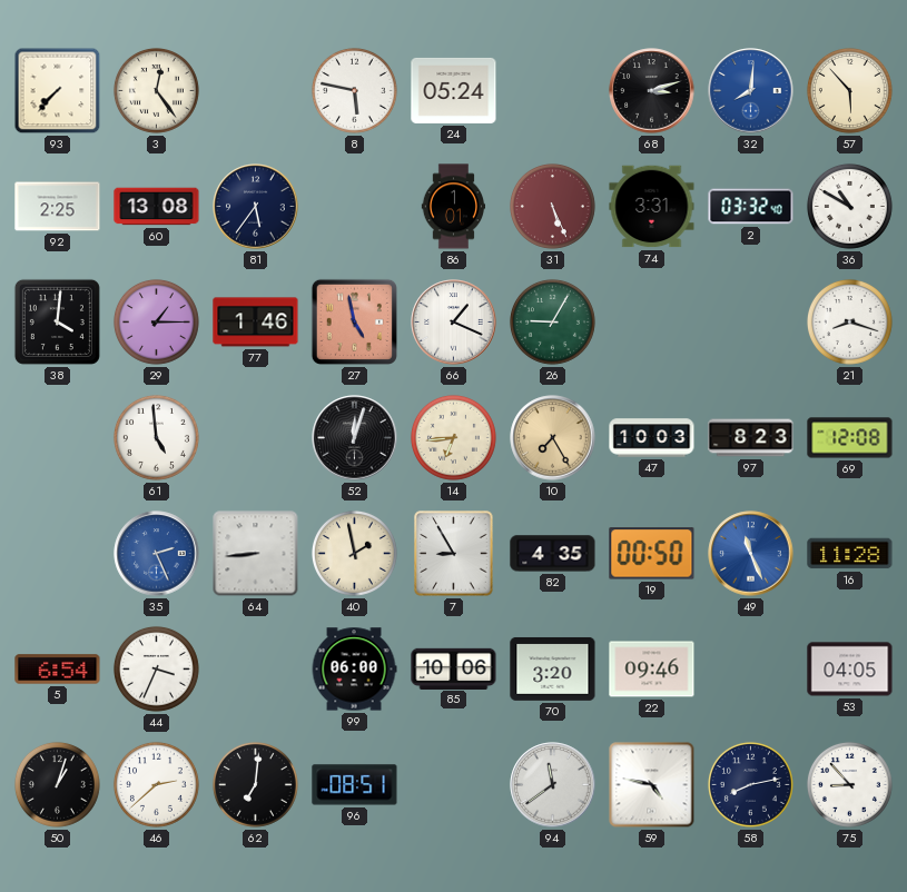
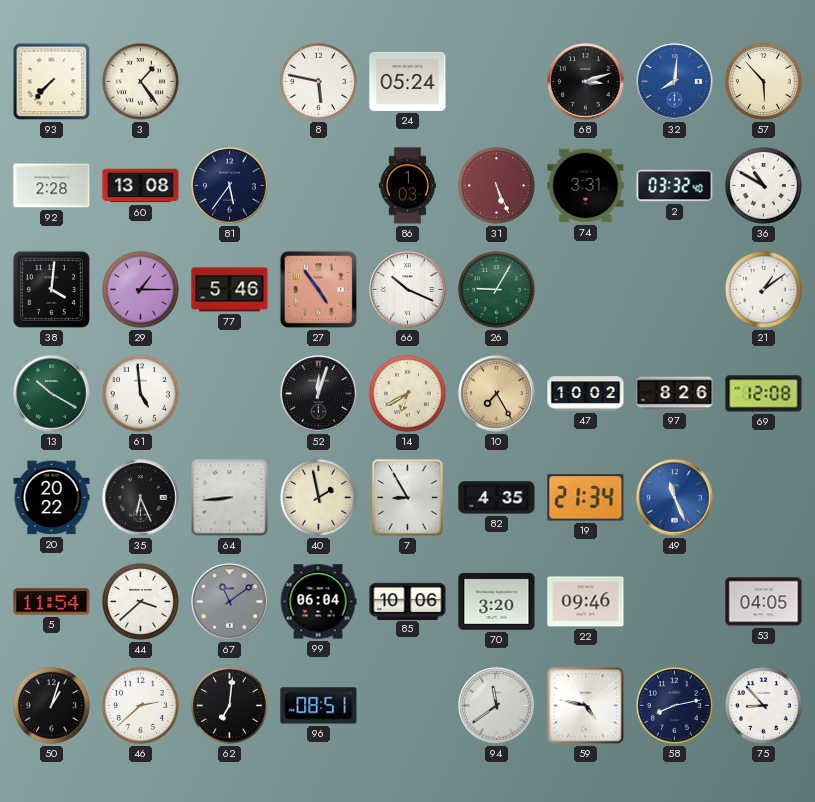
3: 12:24 -> 1:24
92: 2:25 -> 2:28
86: 1:01 -> 1:03
77: 1:46 -> 5:46
27: 4:58 -> 4:54
66: 1:19 -> 10:19
21: 8:18 -> 1:09
13: none -> 10:20
14: 6:44 -> 6:40
47: 10:03 -> 10:02
97: 8:23 -> 8:26
20: none -> 20:22
35: 2:26 -> 6:26
35 dial: blue -> black
19: 00:50 -> 21:34
16: 11:28 -> none
5: 6:54 -> 11:54
44: 3:34 -> 3:38
67: none -> 11:09
99: 06:00 -> 06:04
